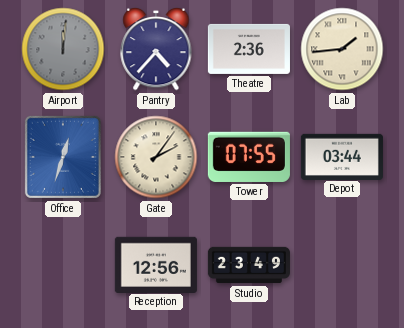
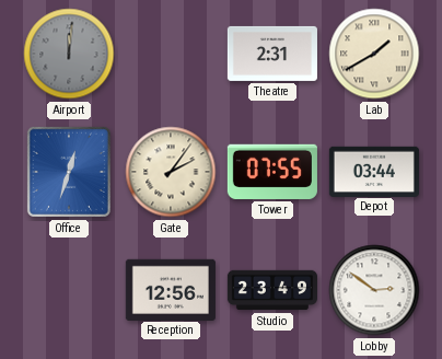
Pantry: 4:37 -> none
Theatre: 2:36 -> 2:31
Lab: 1:44 -> 1:40
Lobby: none -> 2:51
